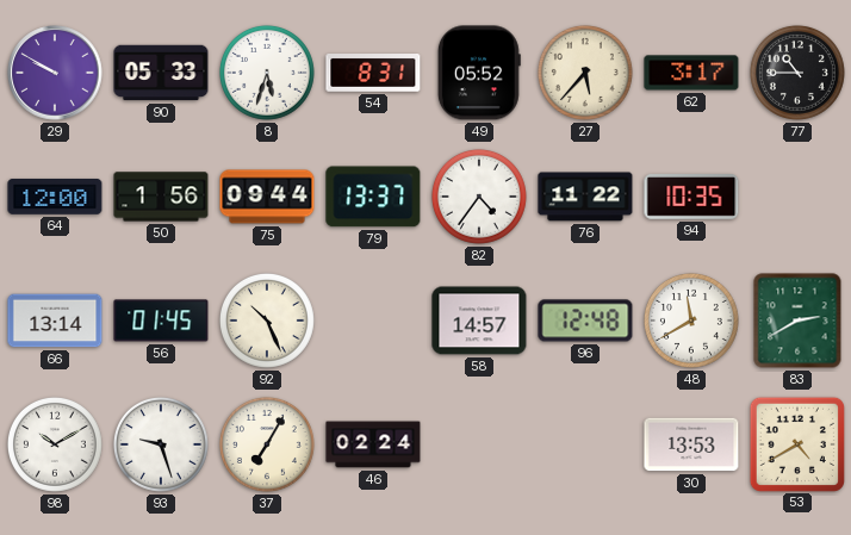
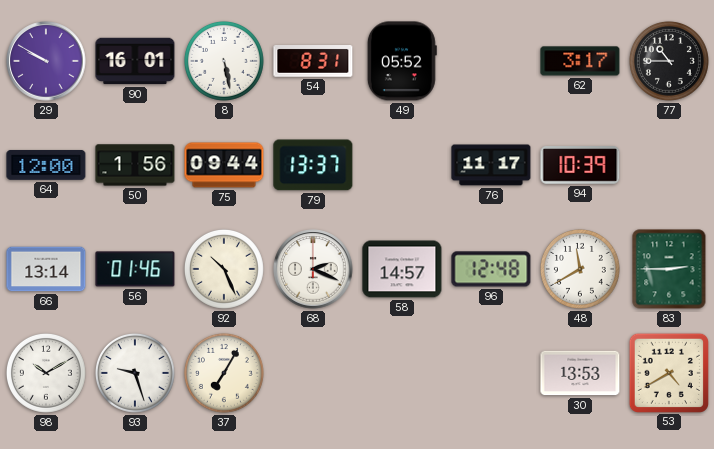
90: 05:33 -> 16:01
8: 5:33 -> 5:28
27: 5:37 -> none
82: 4:36 -> none
76: 11:22 -> 11:17
94: 10:35 -> 10:39
56: 01:45 -> 01:46
68: none -> 2:19
83: 2:40 -> 2:45
46: 02:24 -> none
